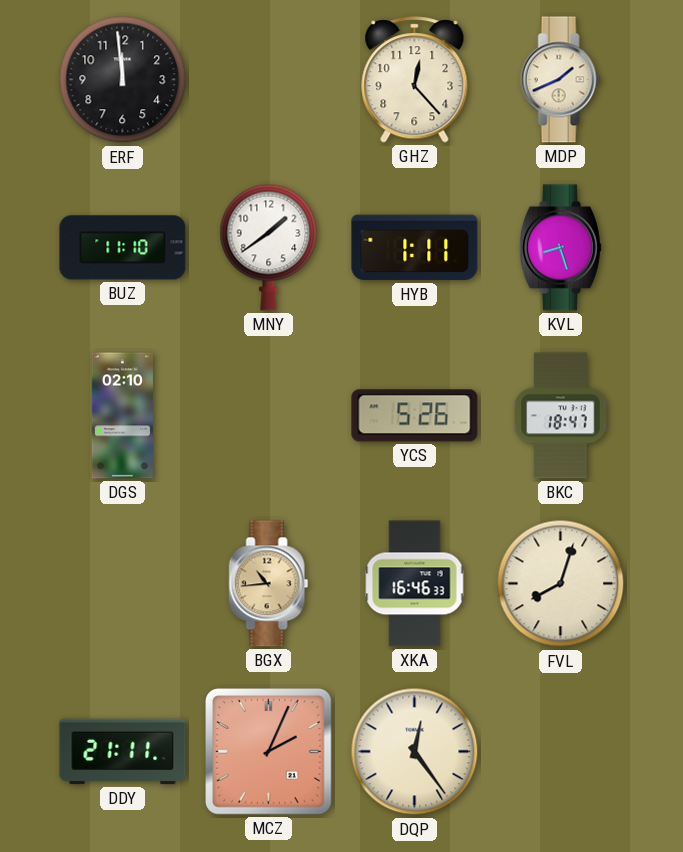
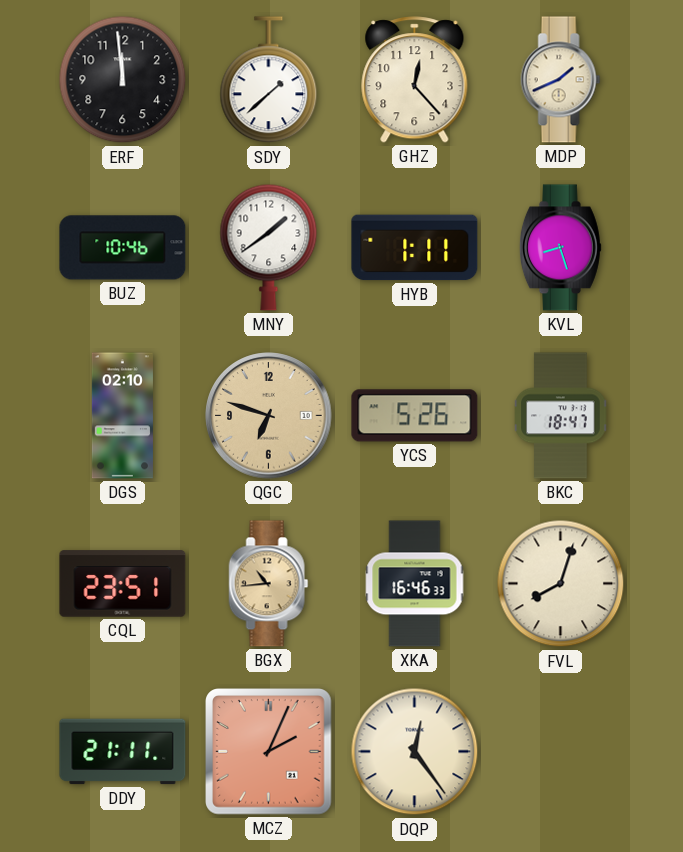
SDY: none -> 1:38
BUZ: 11:10 -> 10:46
QGC: none -> 6:48
CQL: none -> 23:51
